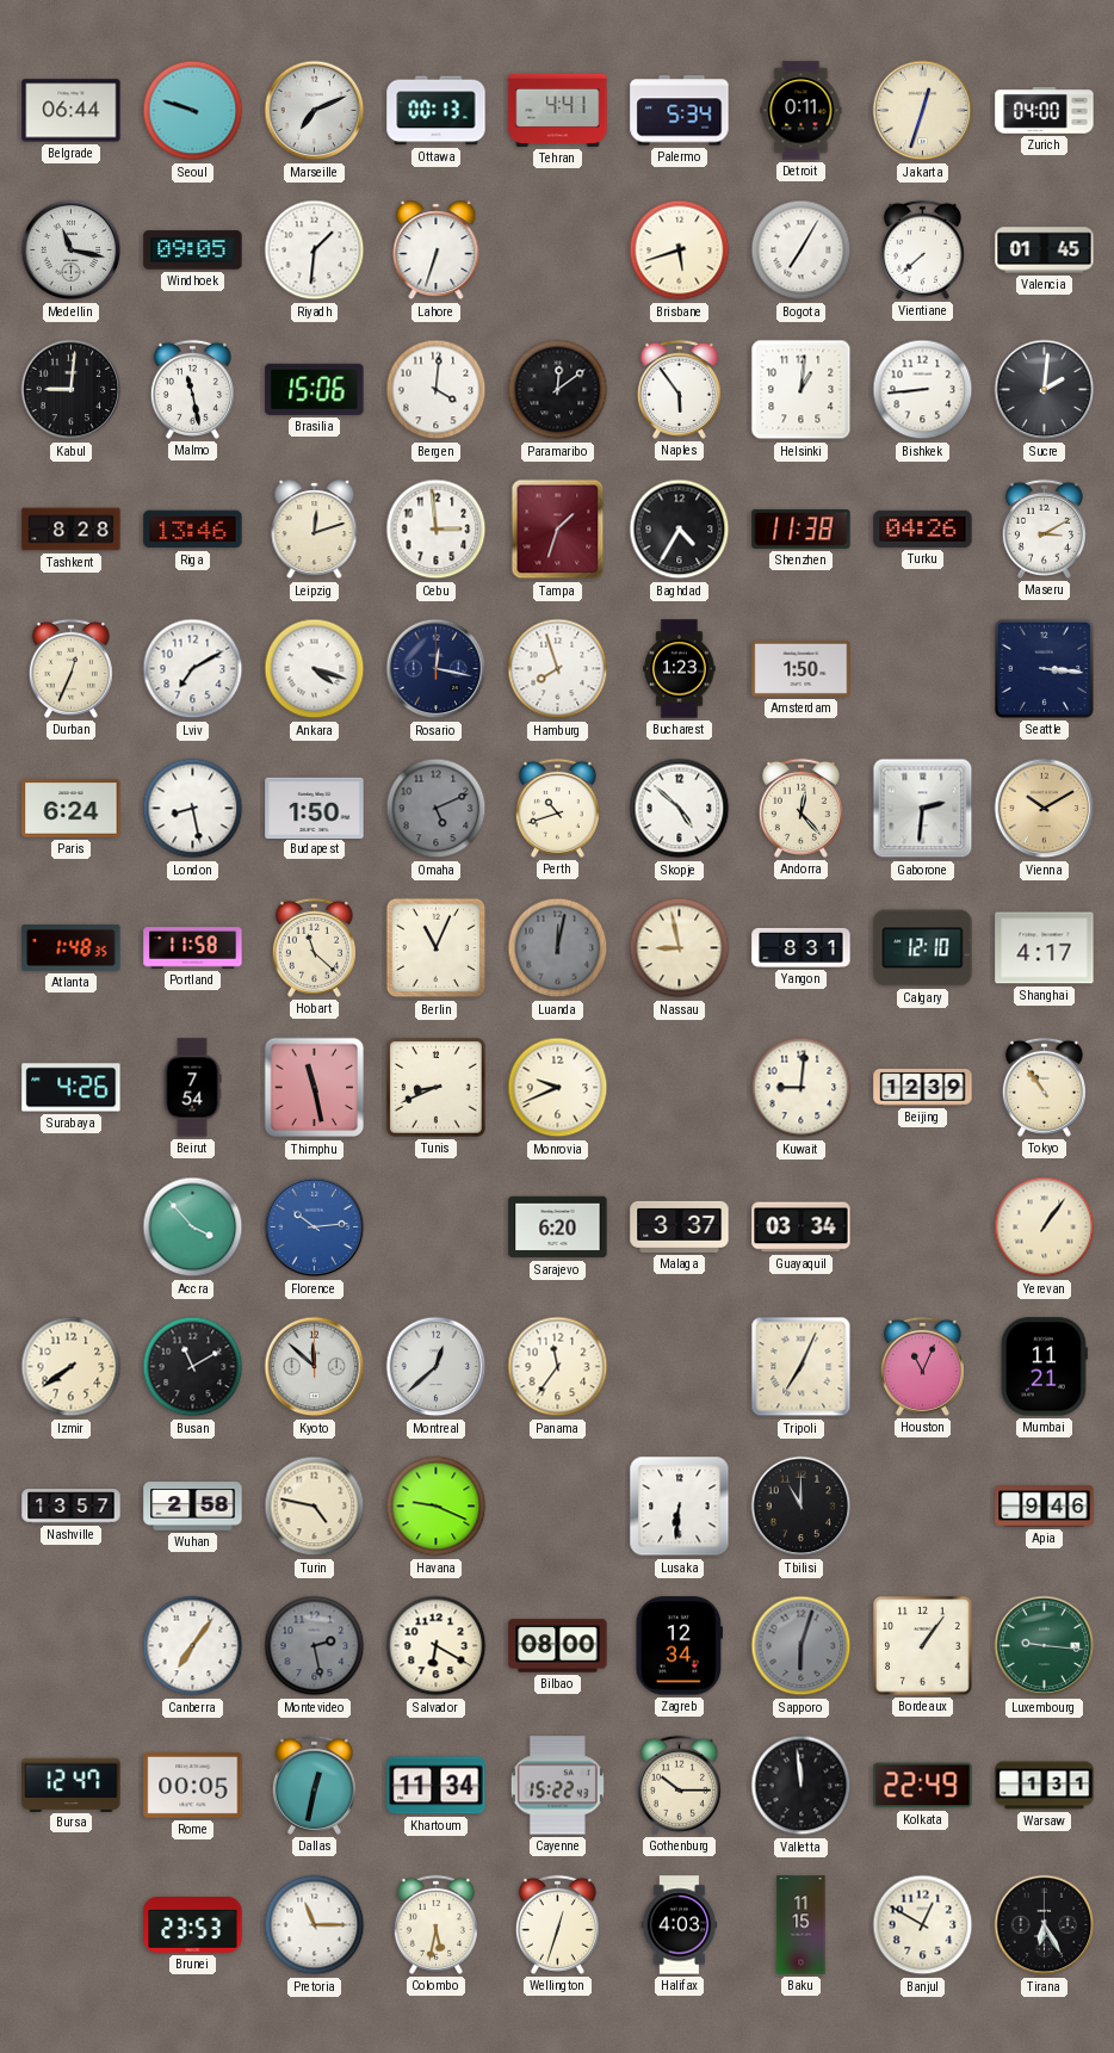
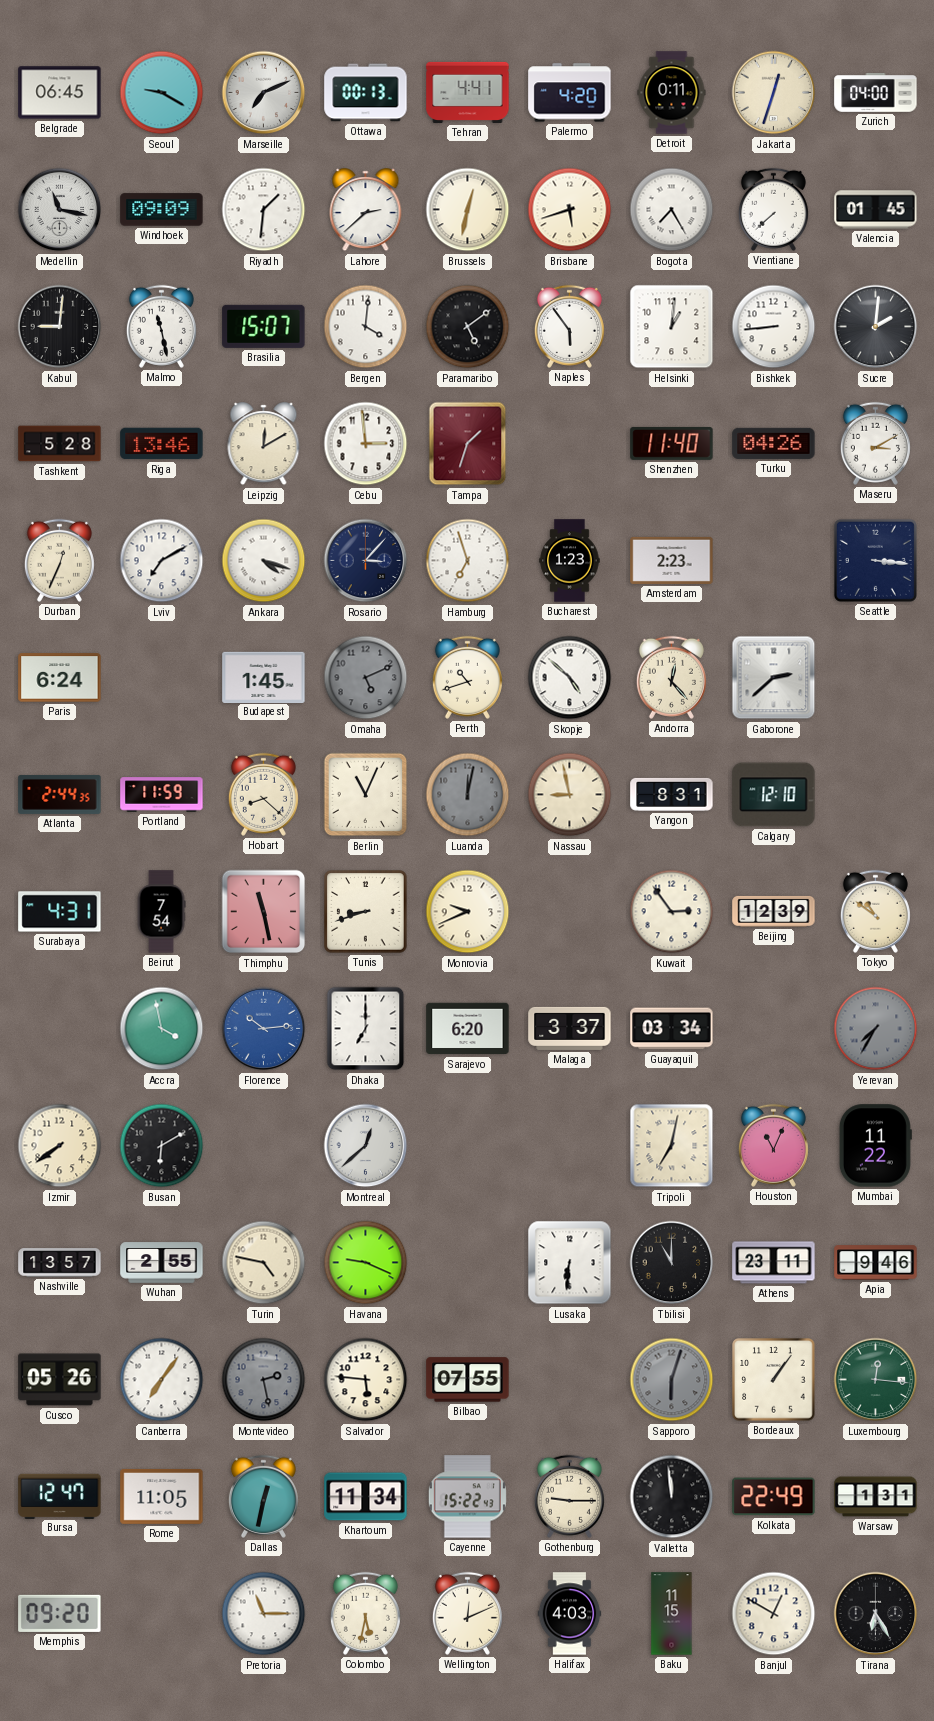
Belgrade: 06:44 -> 06:45
Seoul: 9:48 -> 9:20
Palermo: 5:34 -> 4:20
Windhoek: 09:05 -> 09:09
Lahore: 6:33 -> 2:38
Brussels: none -> 12:32
Bogota: 7:05 -> 7:25
Brasilia: 15:06 -> 15:07
Paramaribo: 12:09 -> 5:09
Tashkent: 8:28 -> 5:28
Leipzig: 12:12 -> 12:10
Baghdad: 4:35 -> none
Shenzhen: 11:38 -> 11:40
Rosario: 12:17 -> 3:07
Hamburg: 7:57 -> 6:57
Amsterdam: 1:50 -> 2:23
London: 8:28 -> none
Budapest: 1:50 -> 1:45
Gaborone: 2:31 -> 2:38
Vienna: 10:10 -> none
Atlanta: 1:48 -> 2:44
Portland: 11:58 -> 11:59
Hobart: 11:22 -> 8:22
Shanghai: 4:17 -> none
Surabaya: 4:26 -> 4:31
Tunis: 8:41 -> 8:42
Kuwait: 9:01 -> 2:54
Tokyo: 10:54 -> 10:51
Accra: 3:53 -> 3:58
Dhaka: none -> 7:00
Yerevan: 1:06 -> 7:35
Yerevan dial: cream -> grey
Busan: 11:10 -> 6:10
Kyoto: 11:52 -> none
Panama: 11:36 -> none
Tripoli: 7:04 -> 7:02
Mumbai: 11:21 -> 11:22
Wuhan: 2:58 -> 2:55
Athens: none -> 23:11
Cusco: none -> 05:26
Salvador: 6:20 -> 5:46
Bilbao: 08:00 -> 07:55
Zagreb: 12:34 -> none
Luxembourg: 9:16 -> 12:16
Rome: 00:05 -> 11:05
Gothenburg: 10:15 -> 9:15
Memphis: none -> 09:20
Brunei: 23:53 -> none
Wellington: 12:33 -> 12:11
